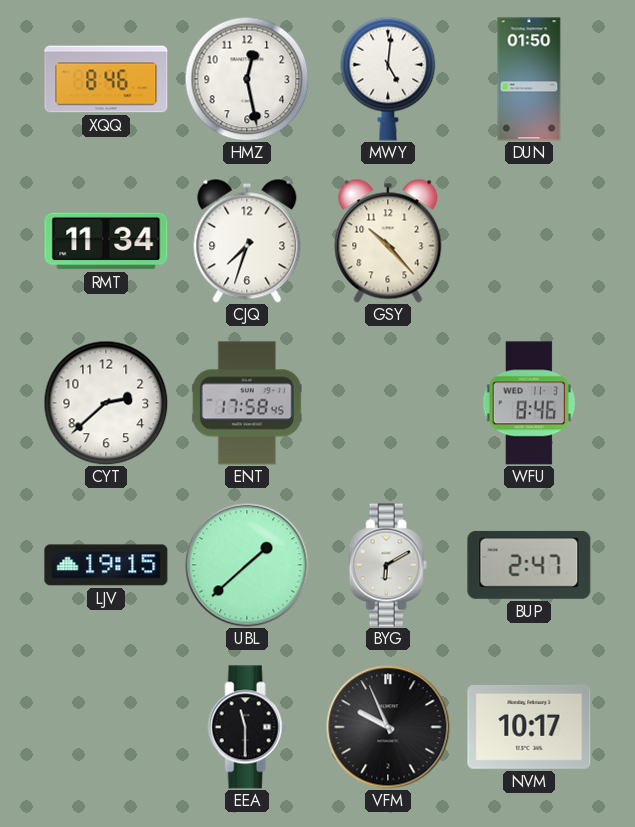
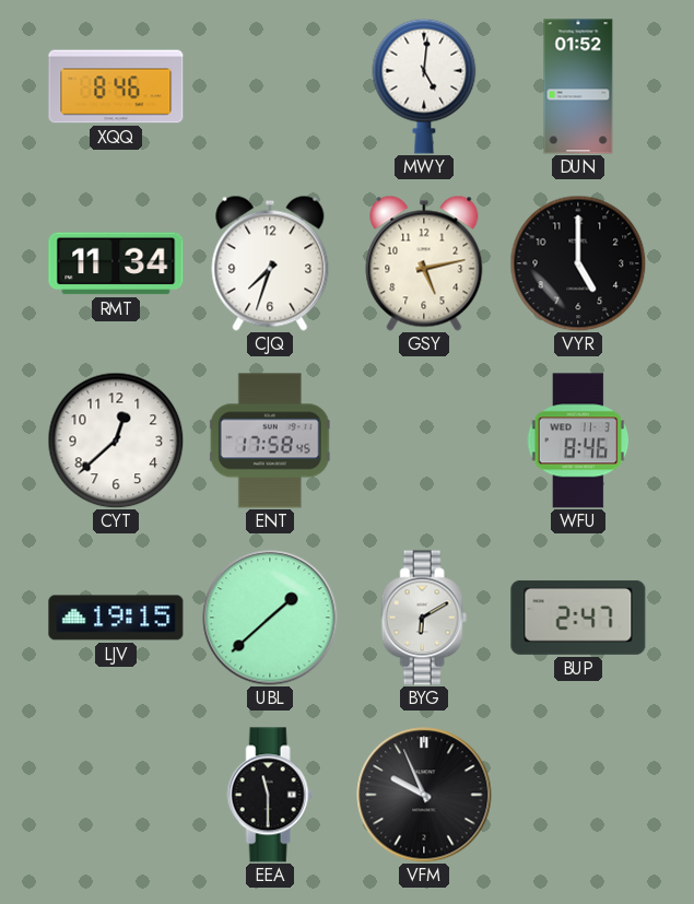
HMZ: 12:28 -> none
DUN: 01:50 -> 01:52
GSY: 10:23 -> 5:13
VYR: none -> 5:00
CYT: 2:38 -> 12:38
NVM: 10:17 -> none
